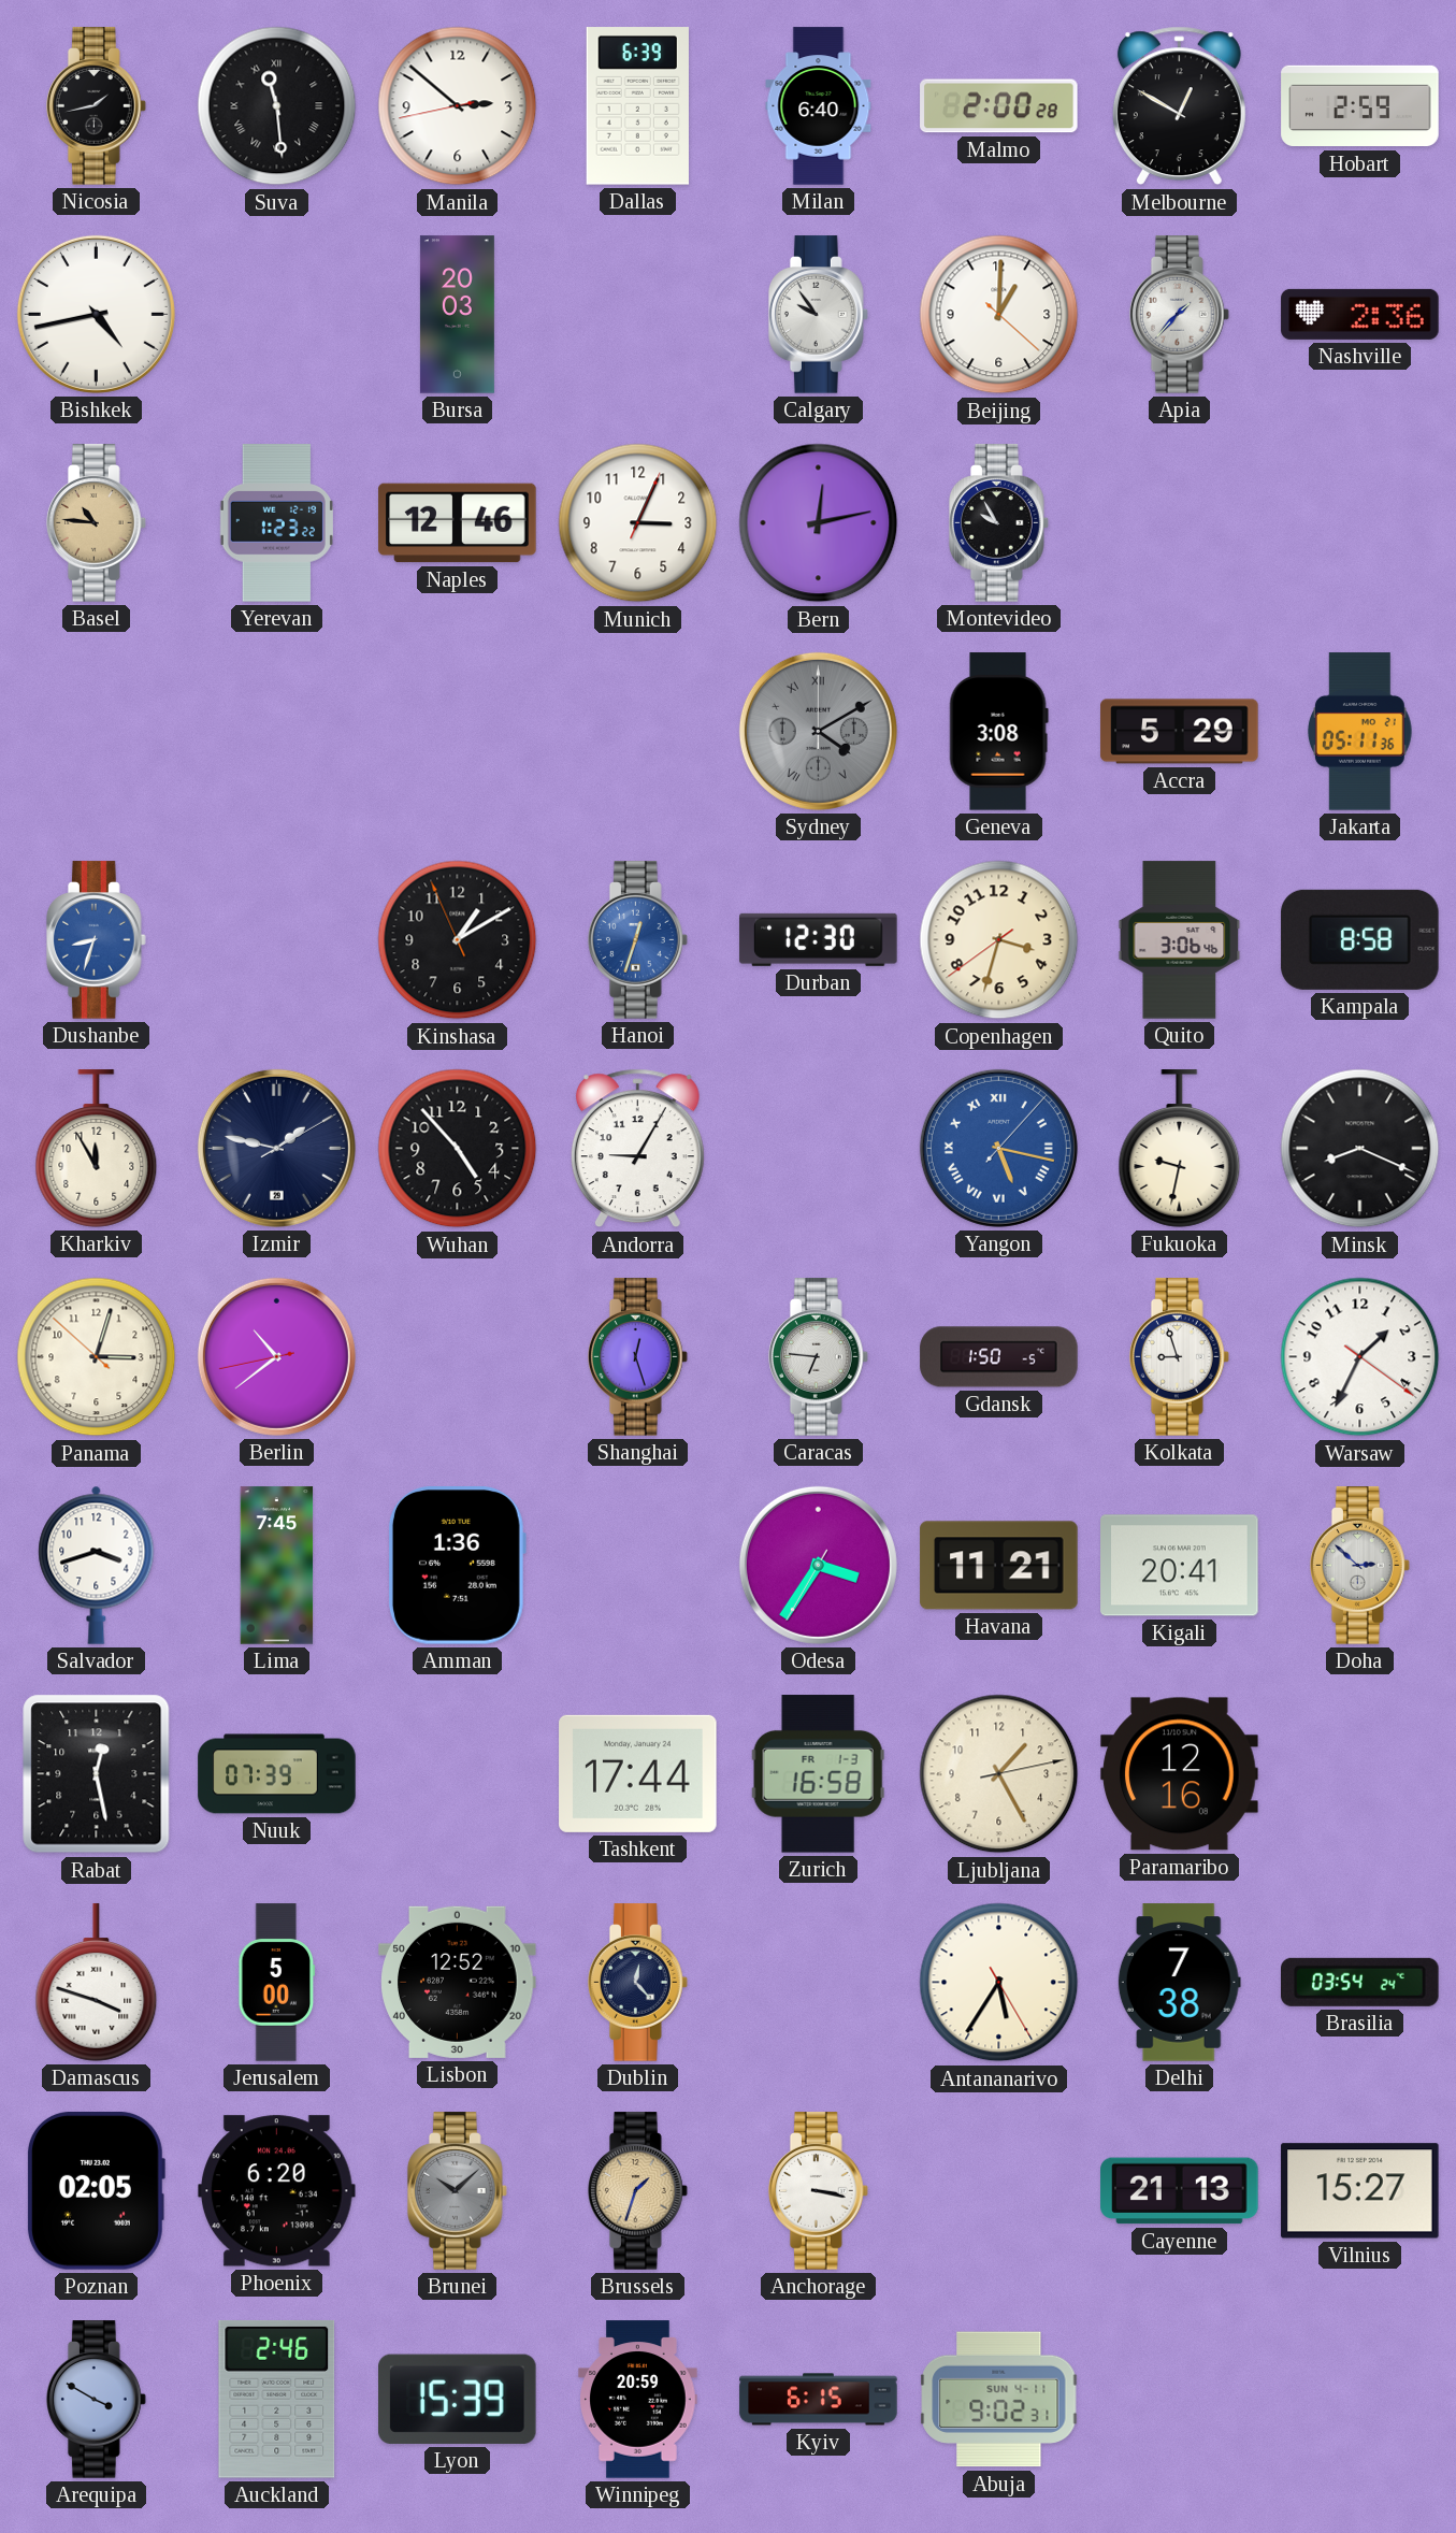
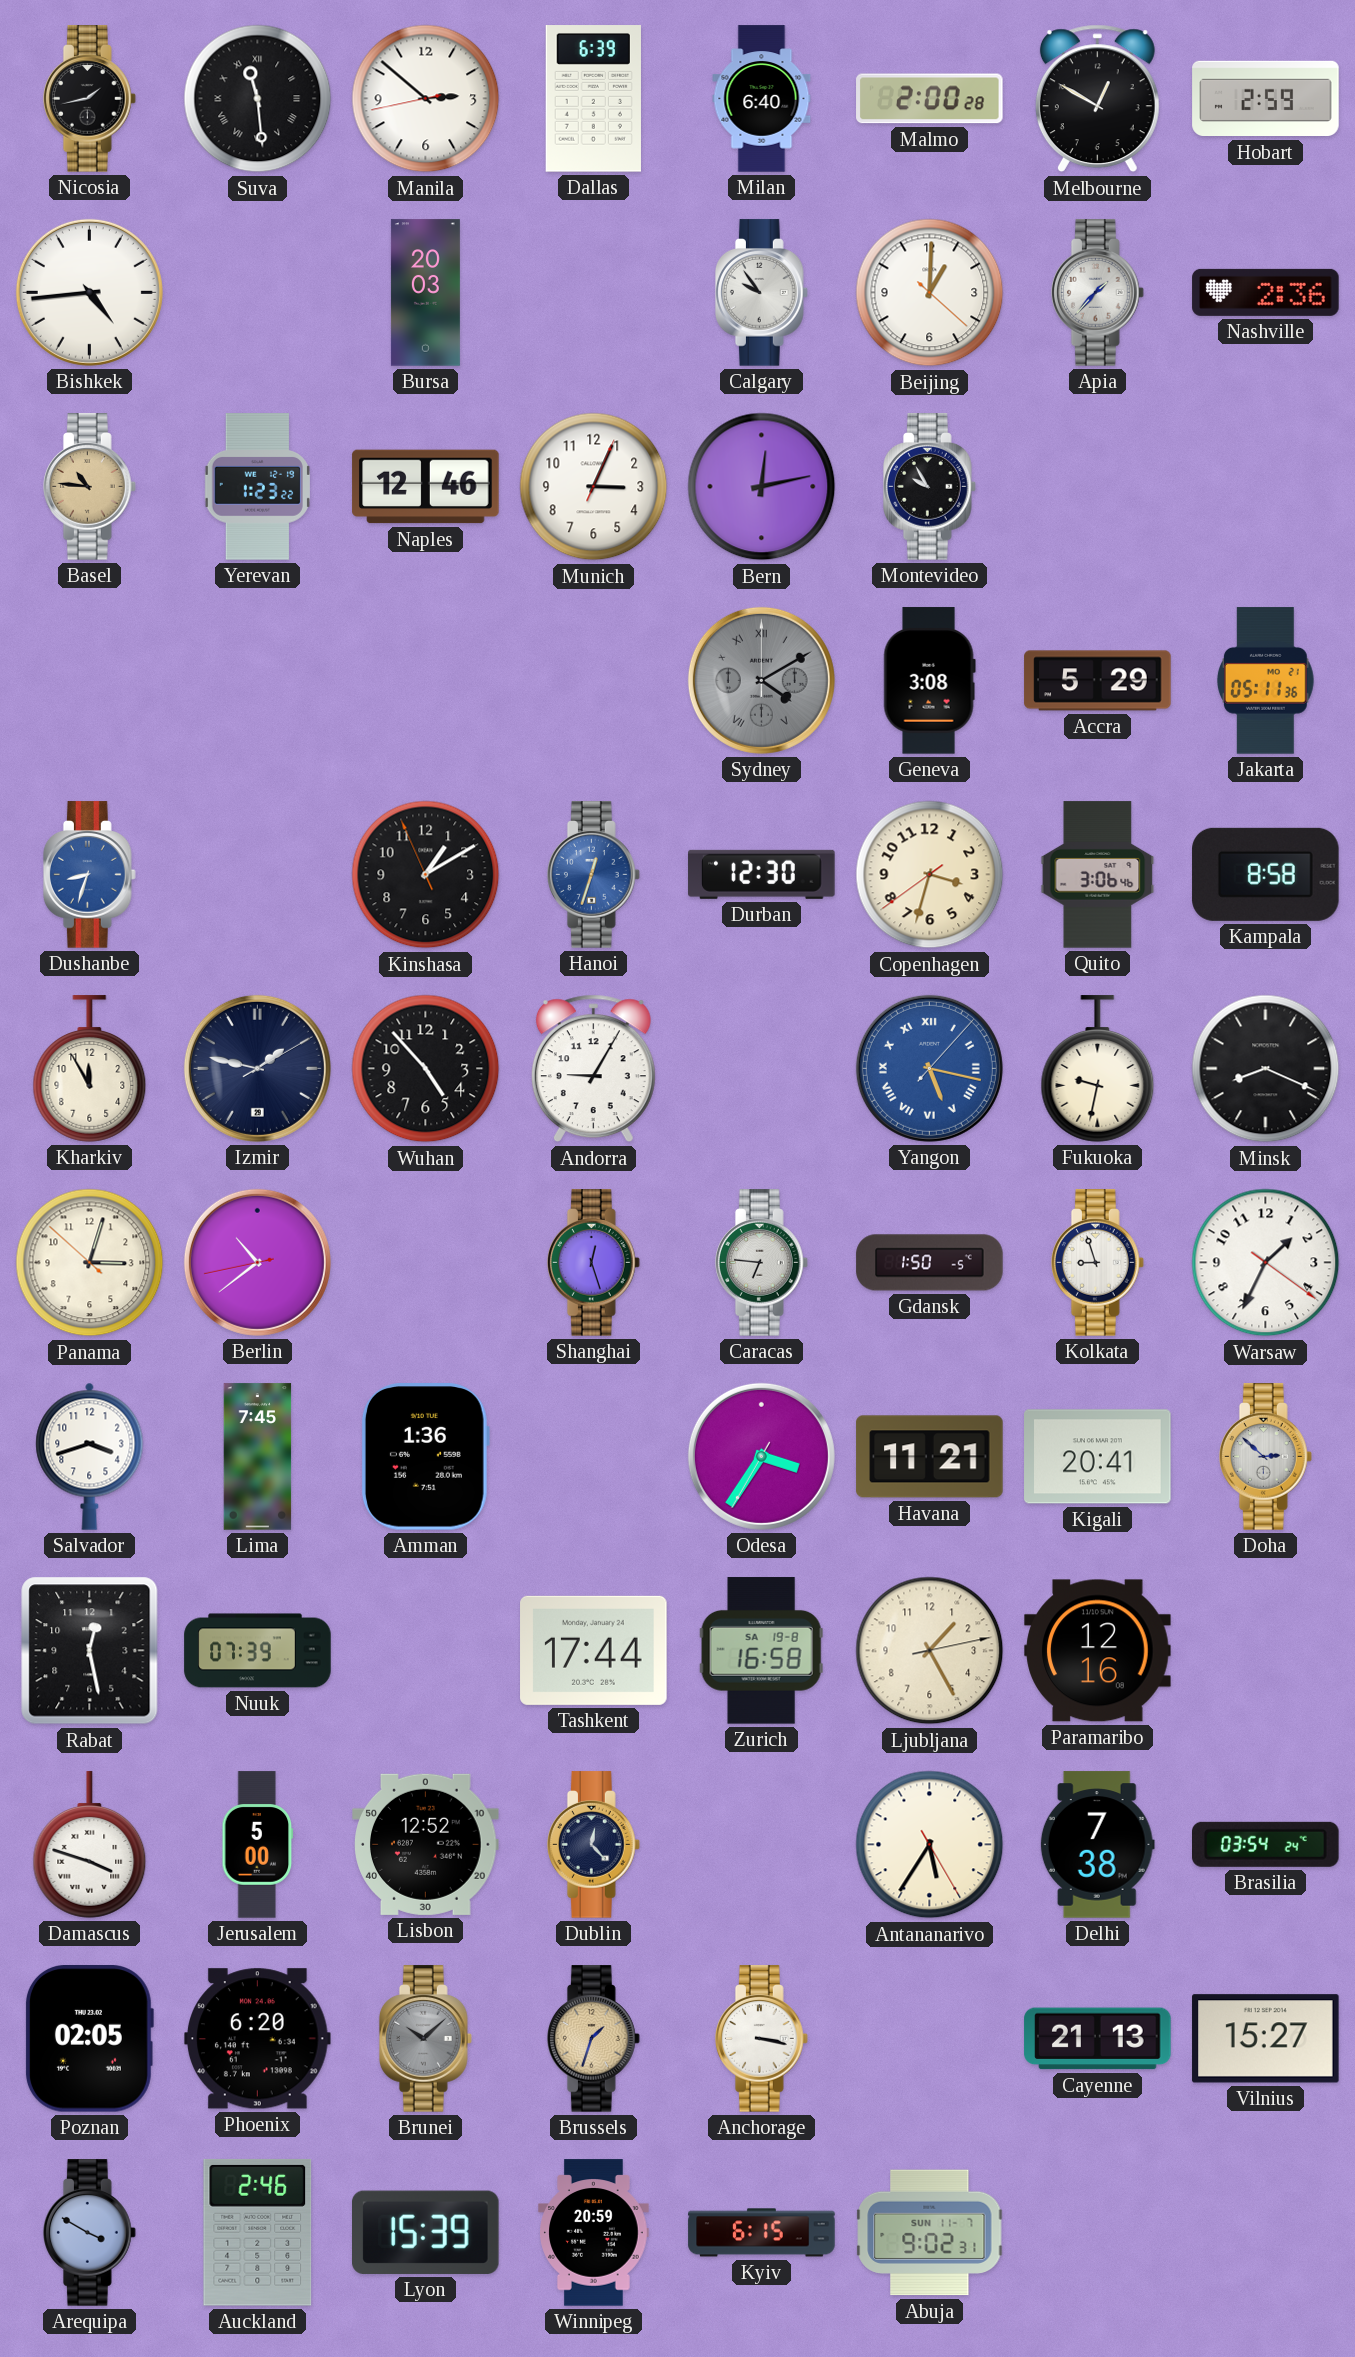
Bishkek: 4:43 -> 4:44
Zurich date: FR 1-3 -> SA 19-8
Abuja date: SUN 4-11 -> SUN 11-7
